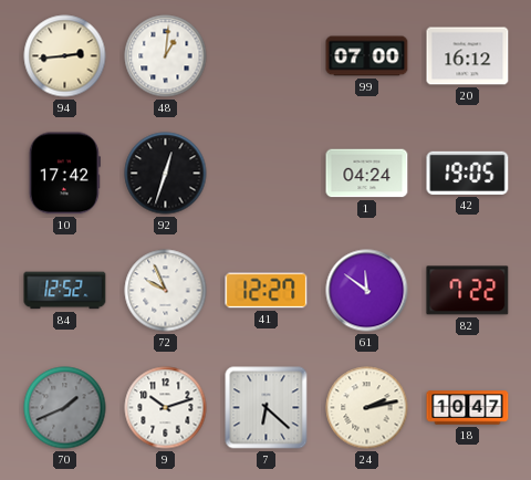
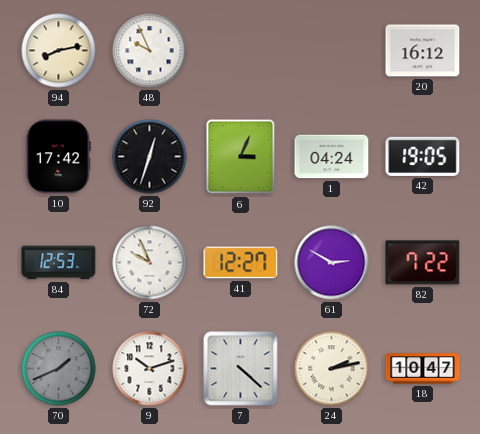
94: 2:44 -> 8:13
48: 1:01 -> 9:56
99: 07:00 -> none
6: none -> 3:04
84: 12:52 -> 12:53
61: 11:51 -> 2:50
7: 6:22 -> 4:22
